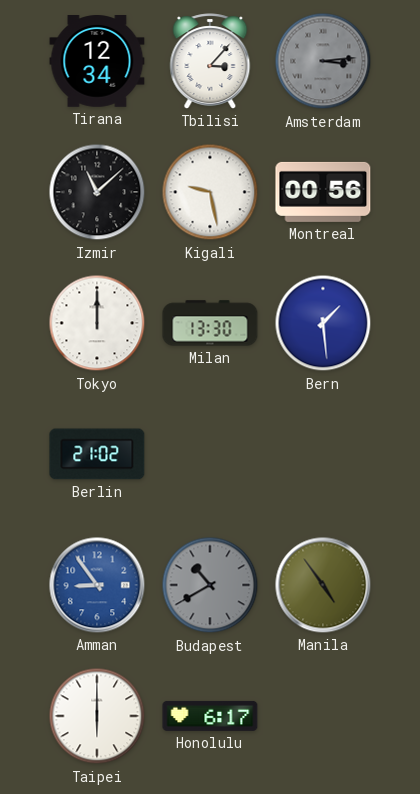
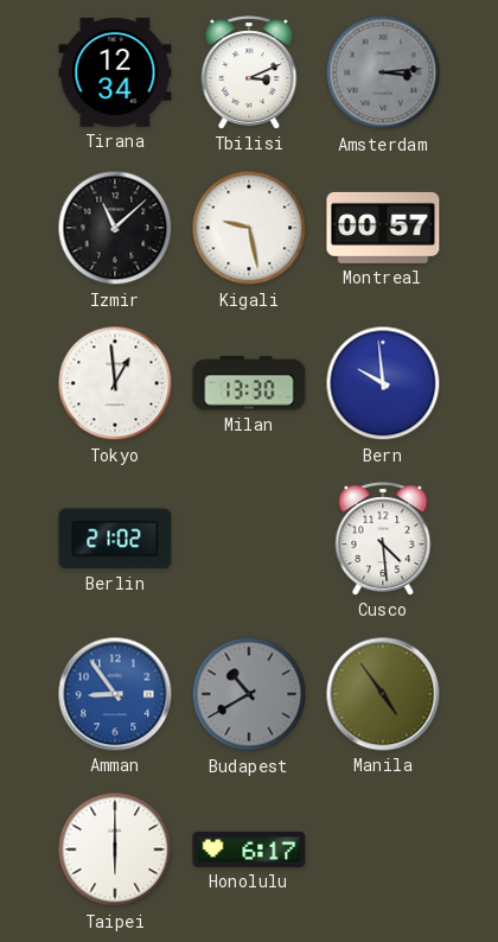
Tbilisi: 3:07 -> 3:11
Montreal: 00:56 -> 00:57
Tokyo: 12:00 -> 12:59
Bern: 1:29 -> 9:59
Cusco: none -> 4:29
